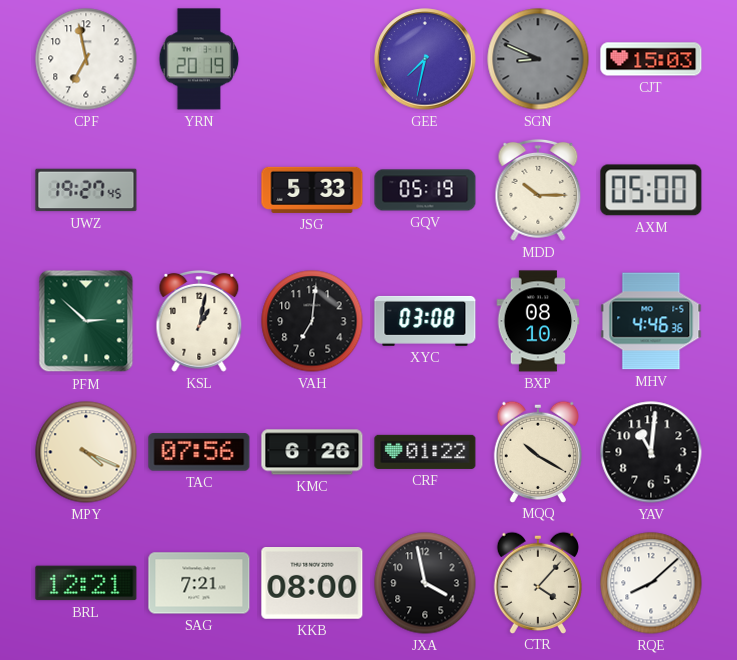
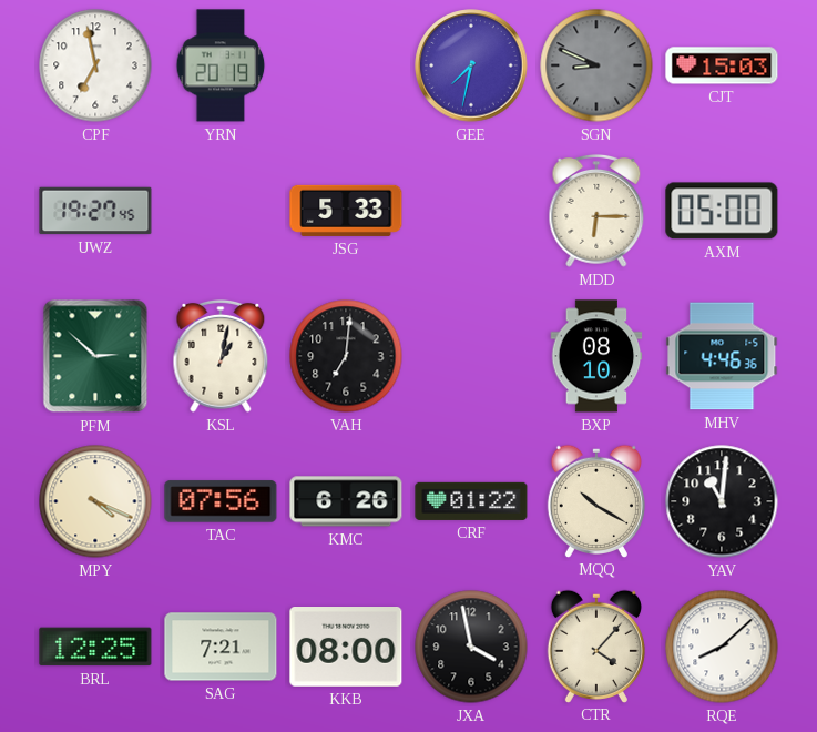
GQV: 05:19 -> none
MDD: 10:15 -> 6:15
XYC: 03:08 -> none
BRL: 12:21 -> 12:25
